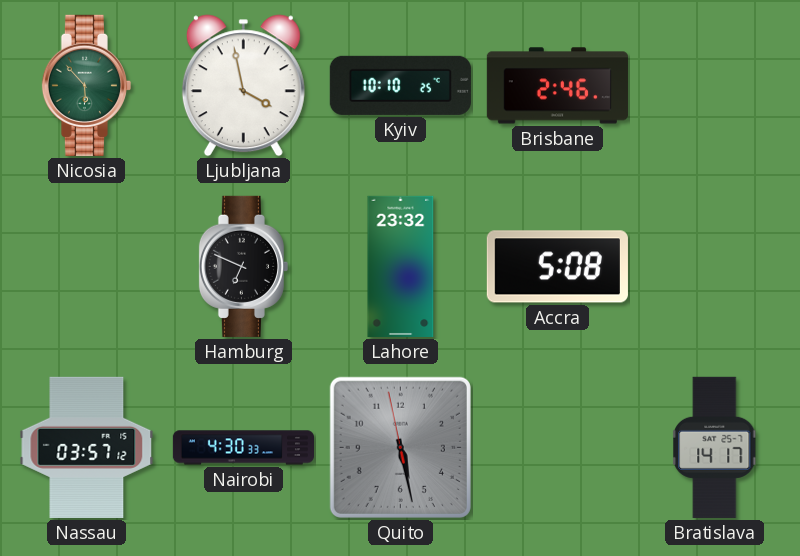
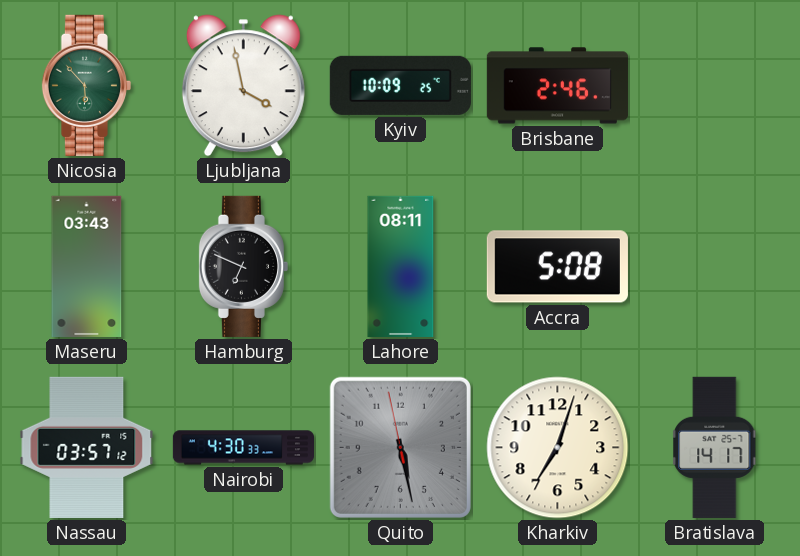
Kyiv: 10:10 -> 10:09
Maseru: none -> 03:43
Lahore: 23:32 -> 08:11
Kharkiv: none -> 7:03
